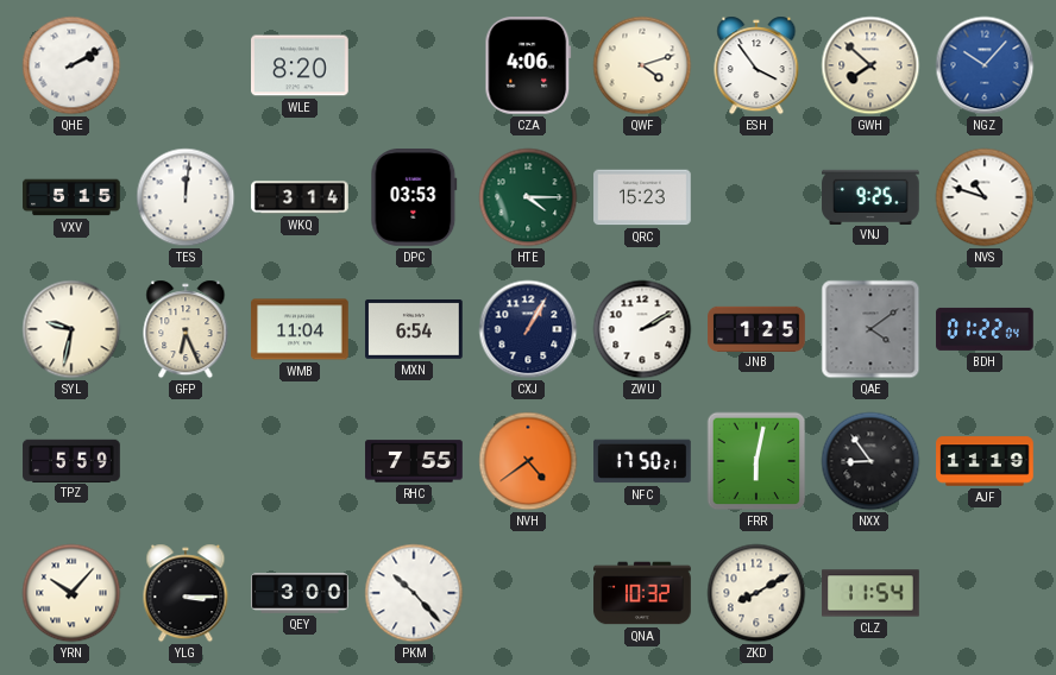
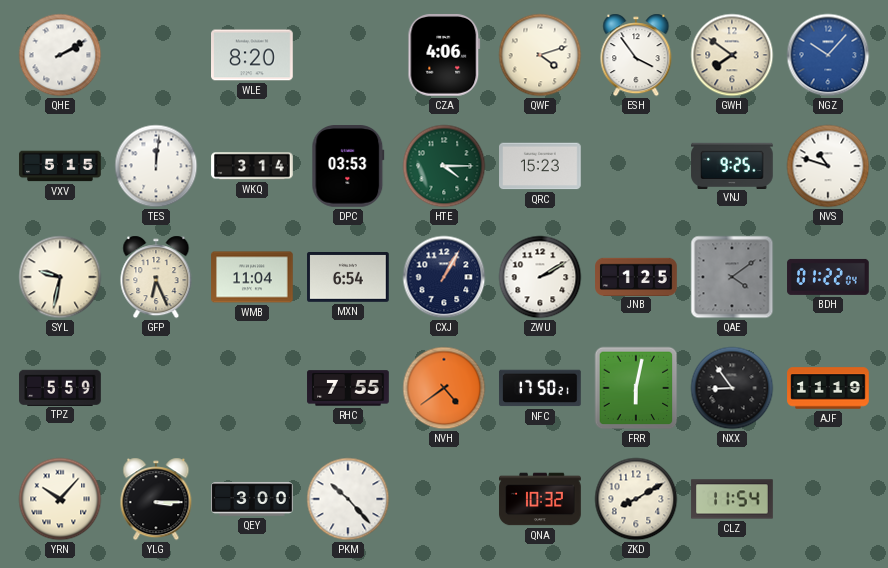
GWH: 7:52 -> 7:51
